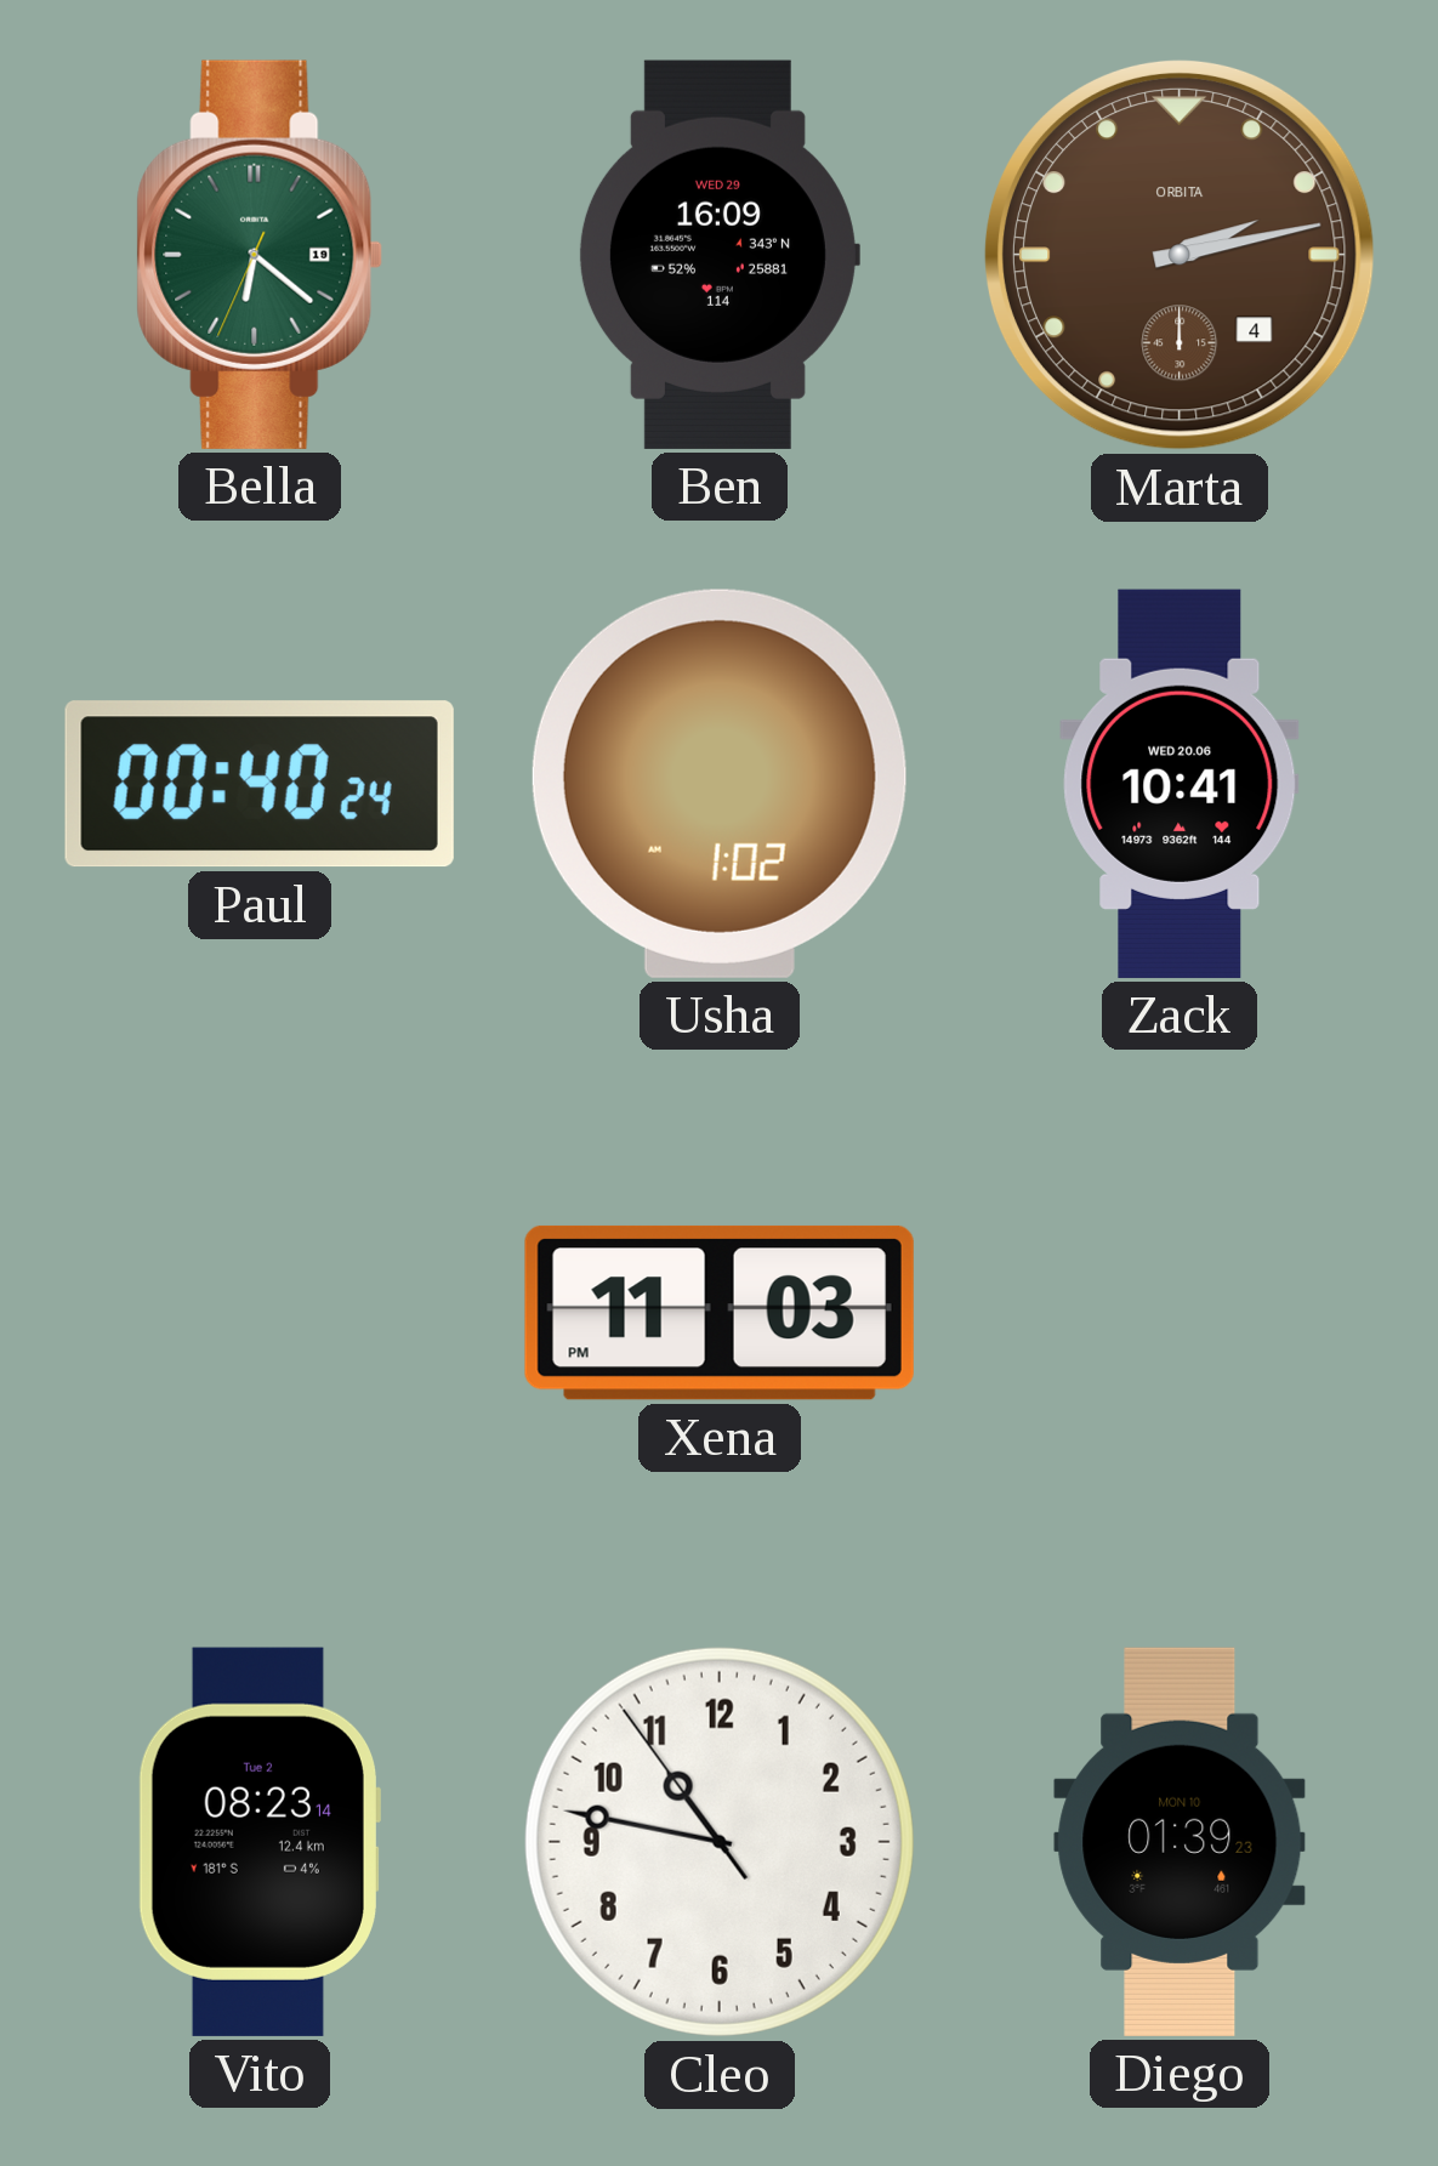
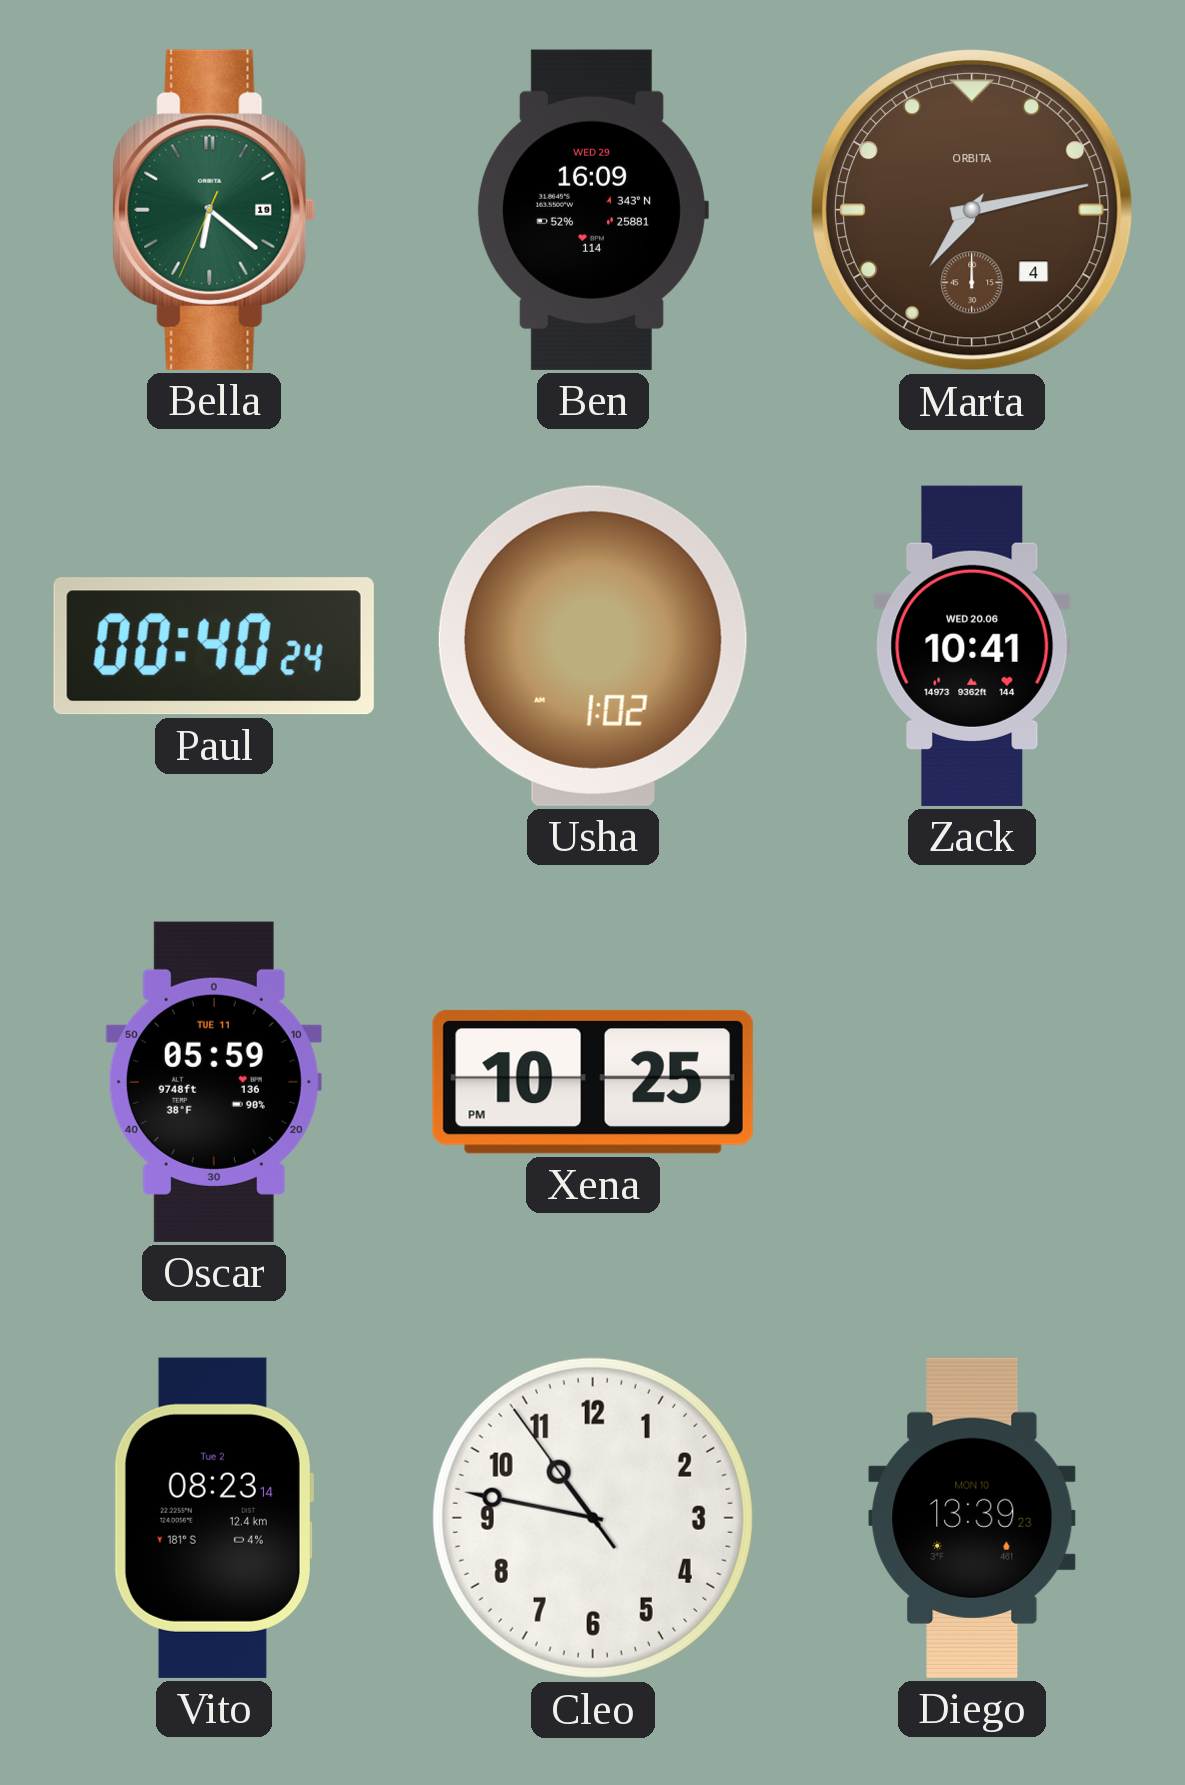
Marta: 2:13 -> 7:13
Oscar: none -> 05:59
Xena: 11:03 -> 10:25
Diego: 01:39 -> 13:39
